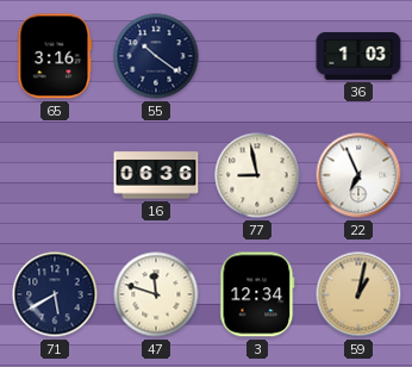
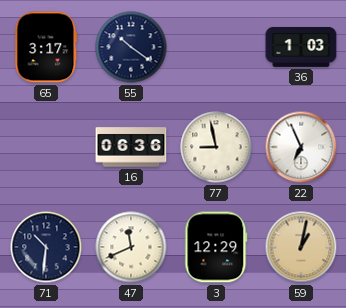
65: 3:16 -> 3:17
71: 5:40 -> 10:31
47: 11:48 -> 11:41
3: 12:34 -> 12:29
